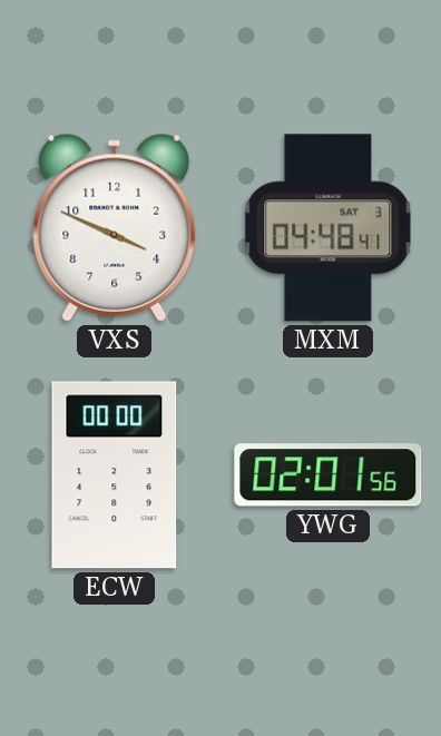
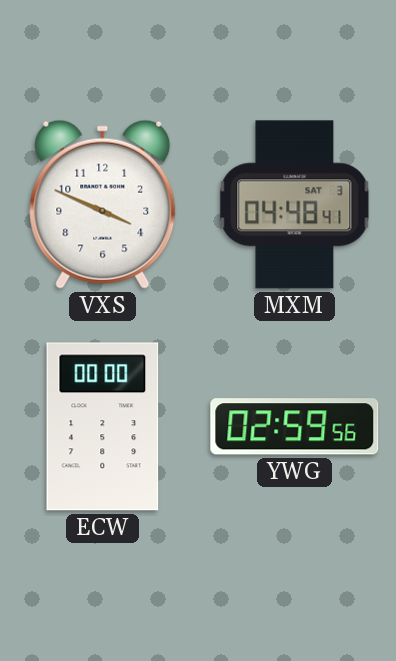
YWG: 02:01 -> 02:59
